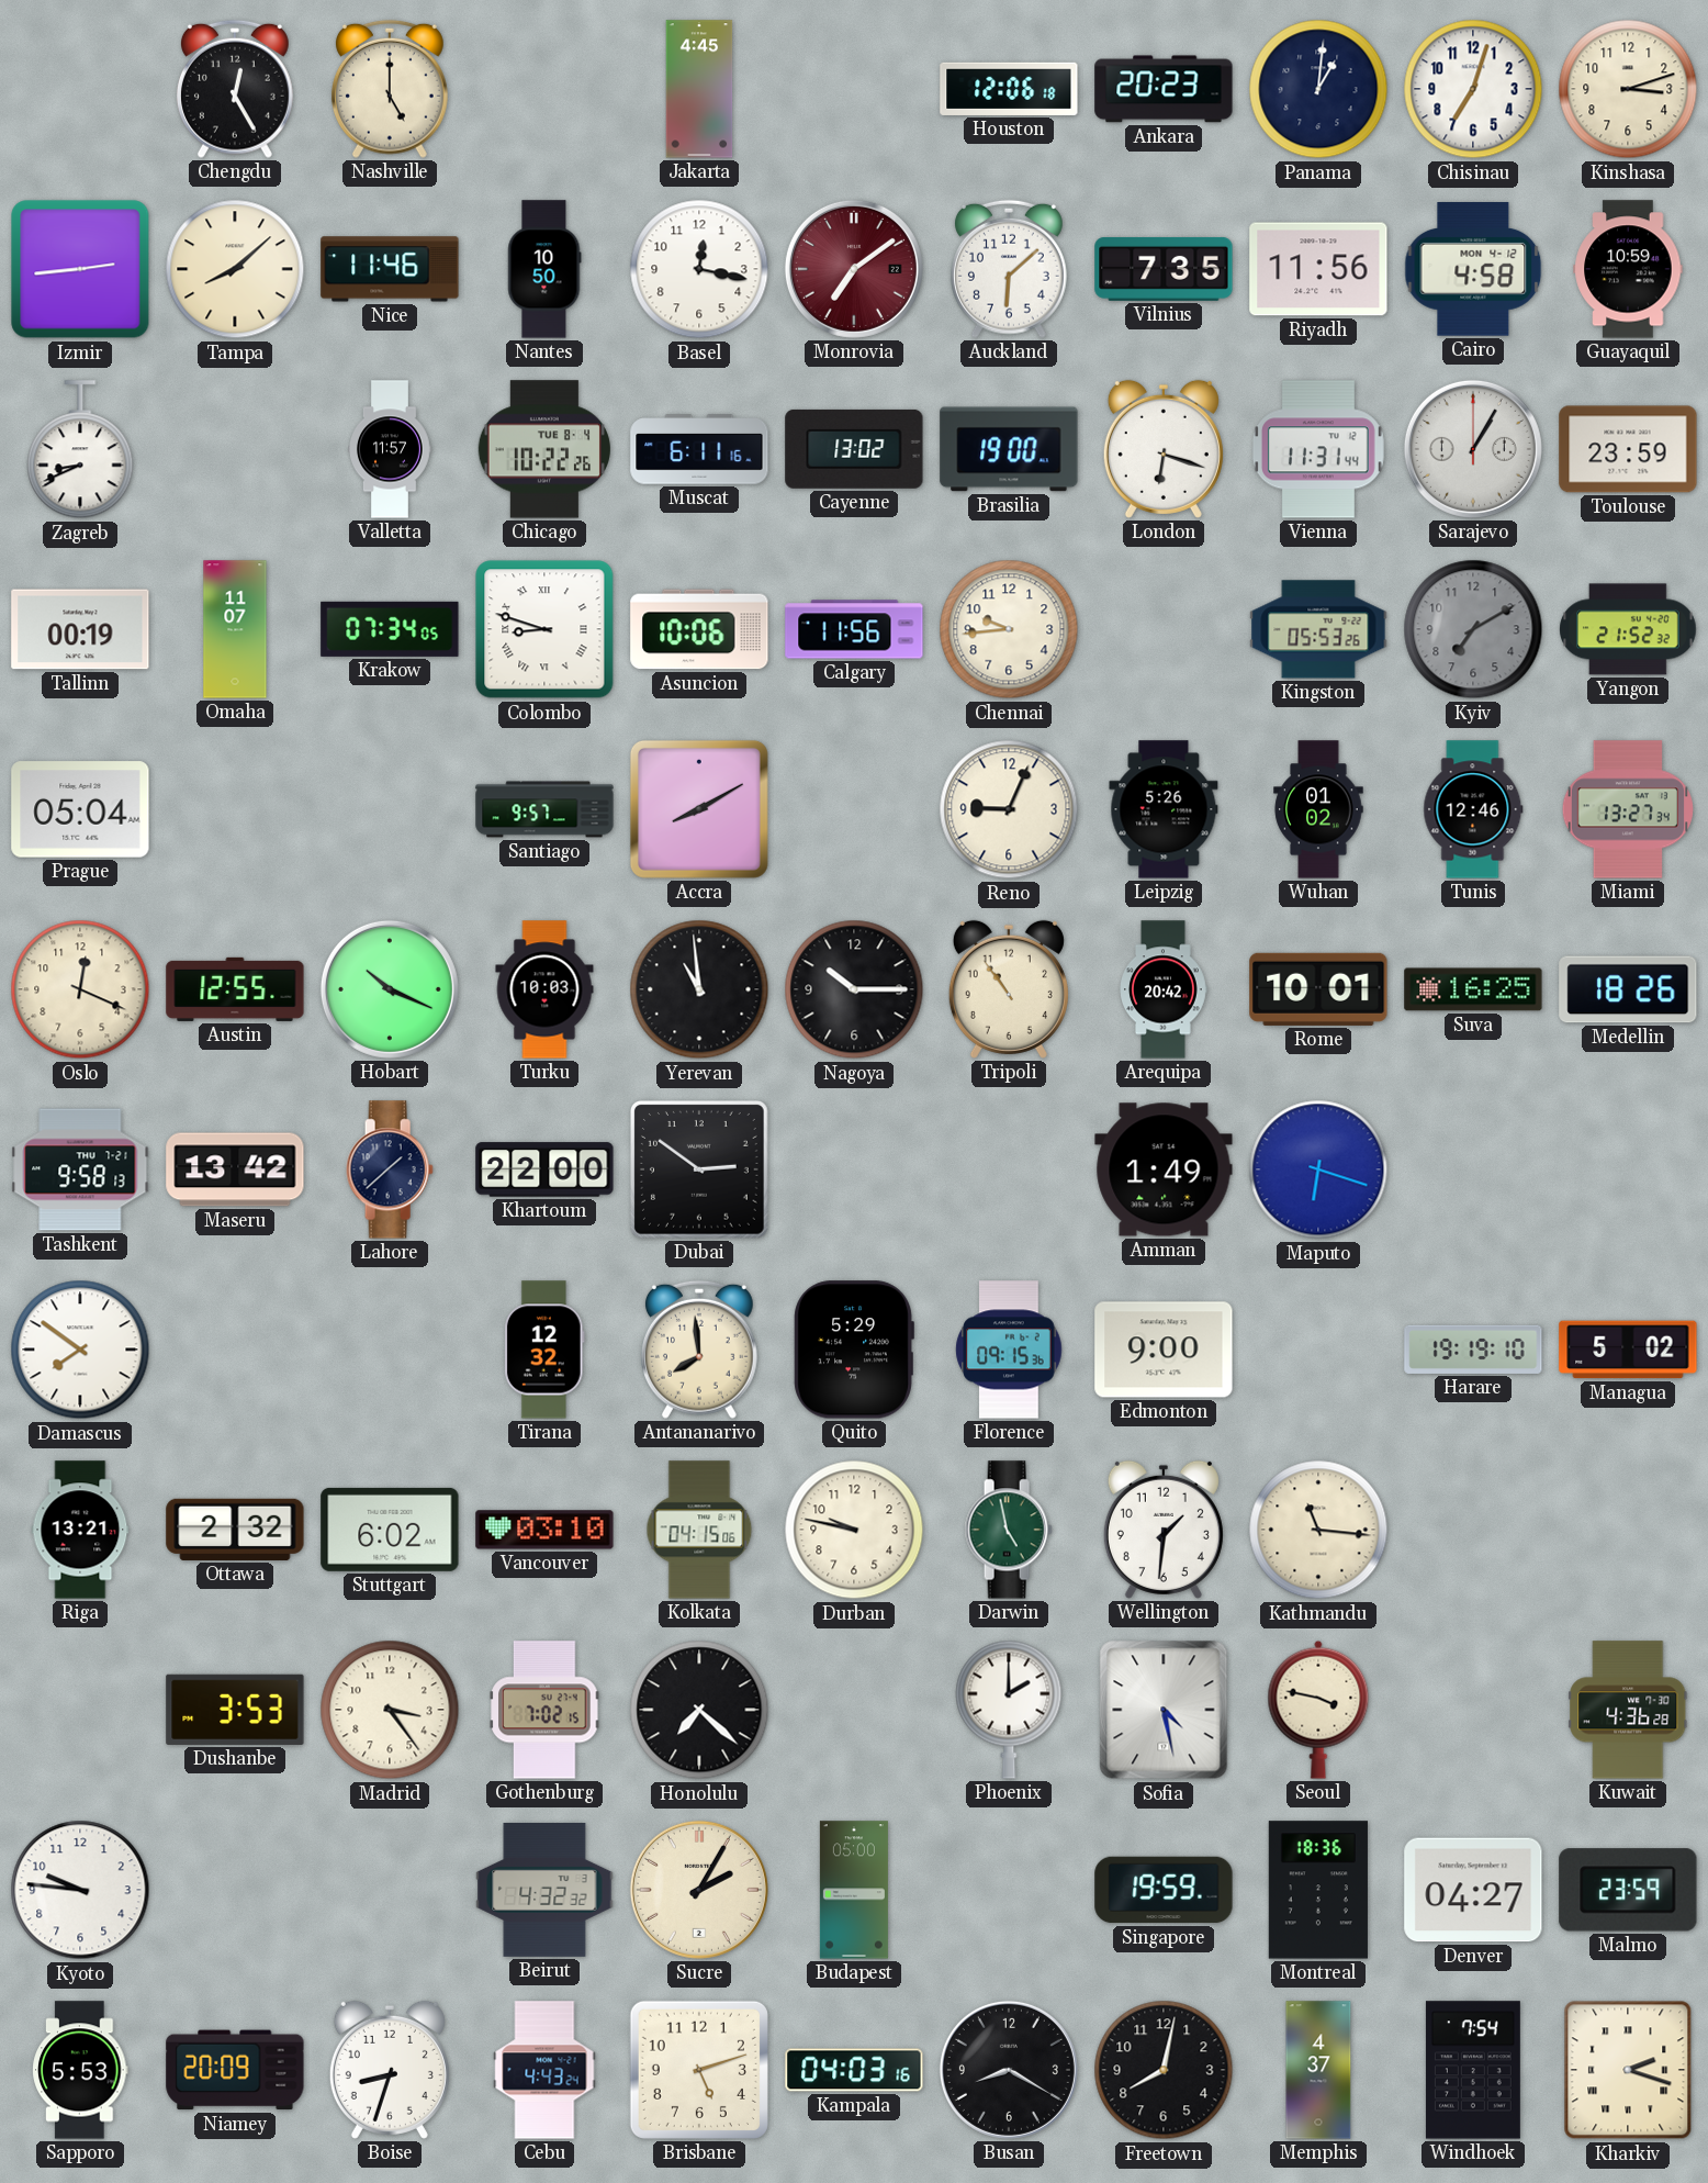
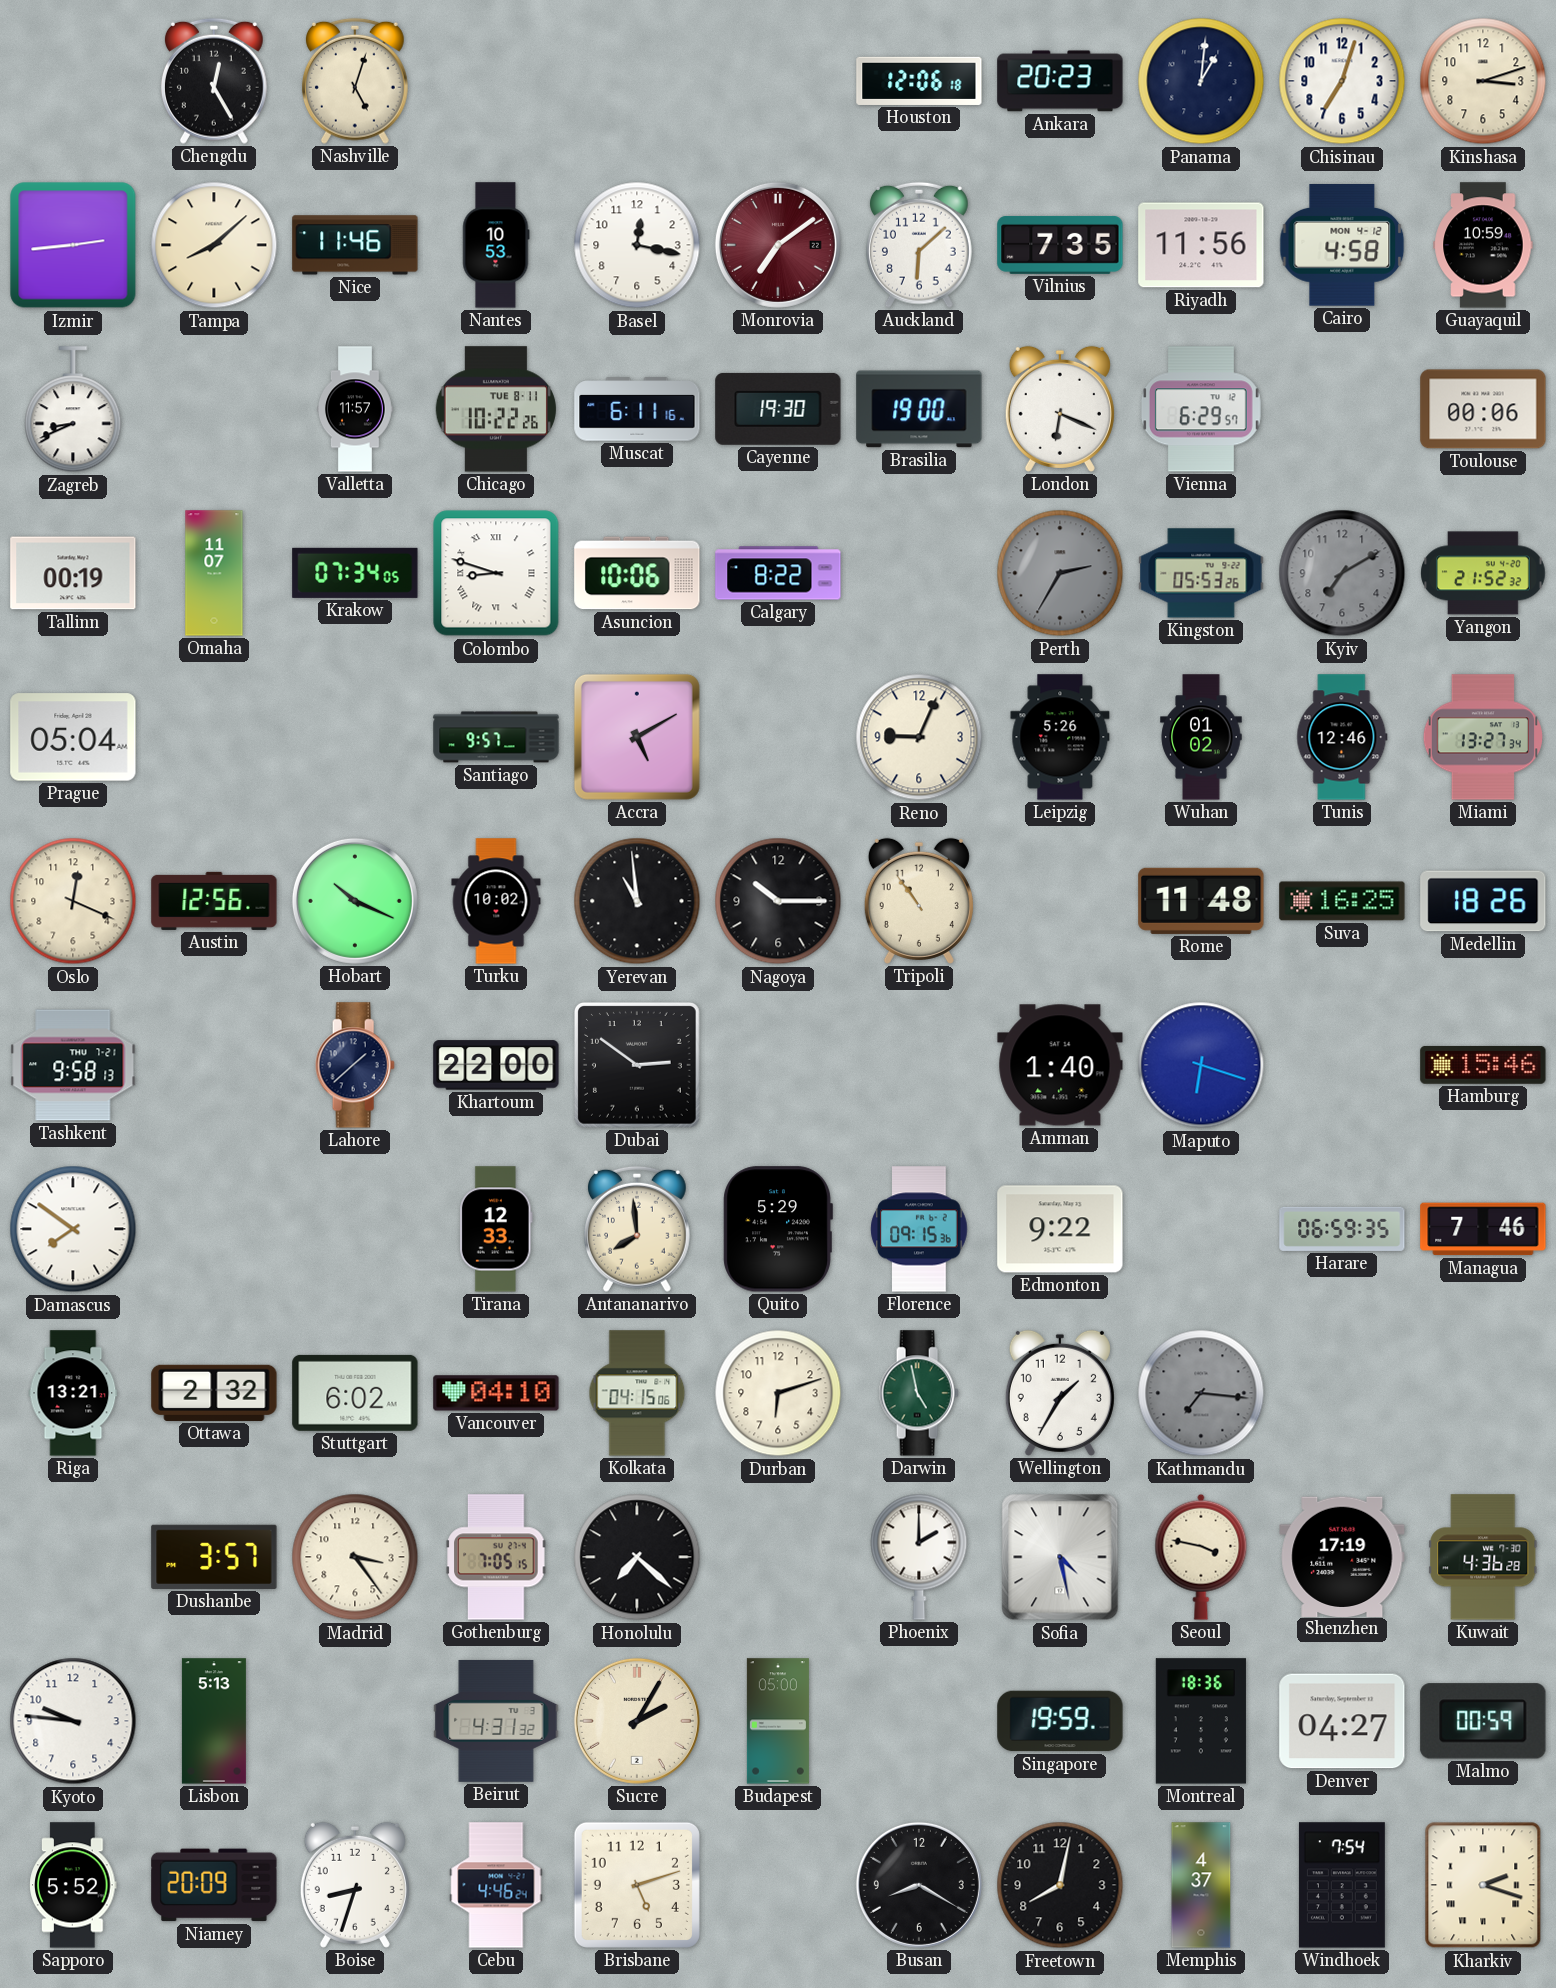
Nashville: 5:00 -> 5:03
Jakarta: 4:45 -> none
Nantes: 10:50 -> 10:53
Chicago date: TUE 8-4 -> TUE 8-11
Cayenne: 13:02 -> 19:30
London: 6:18 -> 6:19
Vienna: 11:31 -> 6:29
Sarajevo: 1:05 -> none
Toulouse: 23:59 -> 00:06
Calgary: 11:56 -> 8:22
Chennai: 9:44 -> none
Perth: none -> 2:35
Accra: 8:10 -> 5:10
Austin: 12:55 -> 12:56
Turku: 10:03 -> 10:02
Arequipa: 20:42 -> none
Rome: 10:01 -> 11:48
Maseru: 13:42 -> none
Amman: 1:49 -> 1:40
Hamburg: none -> 15:46
Tirana: 12:32 -> 12:33
Edmonton: 9:00 -> 9:22
Harare: 19:19 -> 06:59
Managua: 5:02 -> 7:46
Vancouver: 03:10 -> 04:10
Durban: 9:47 -> 6:12
Wellington: 1:31 -> 1:35
Kathmandu: 11:16 -> 7:16
Kathmandu dial: cream -> grey
Dushanbe: 3:53 -> 3:57
Gothenburg: 7:02 -> 7:05
Shenzhen: none -> 17:19
Lisbon: none -> 5:13
Beirut: 4:32 -> 4:31
Malmo: 23:59 -> 00:59
Sapporo: 5:53 -> 5:52
Cebu: 4:43 -> 4:46
Kampala: 04:03 -> none
